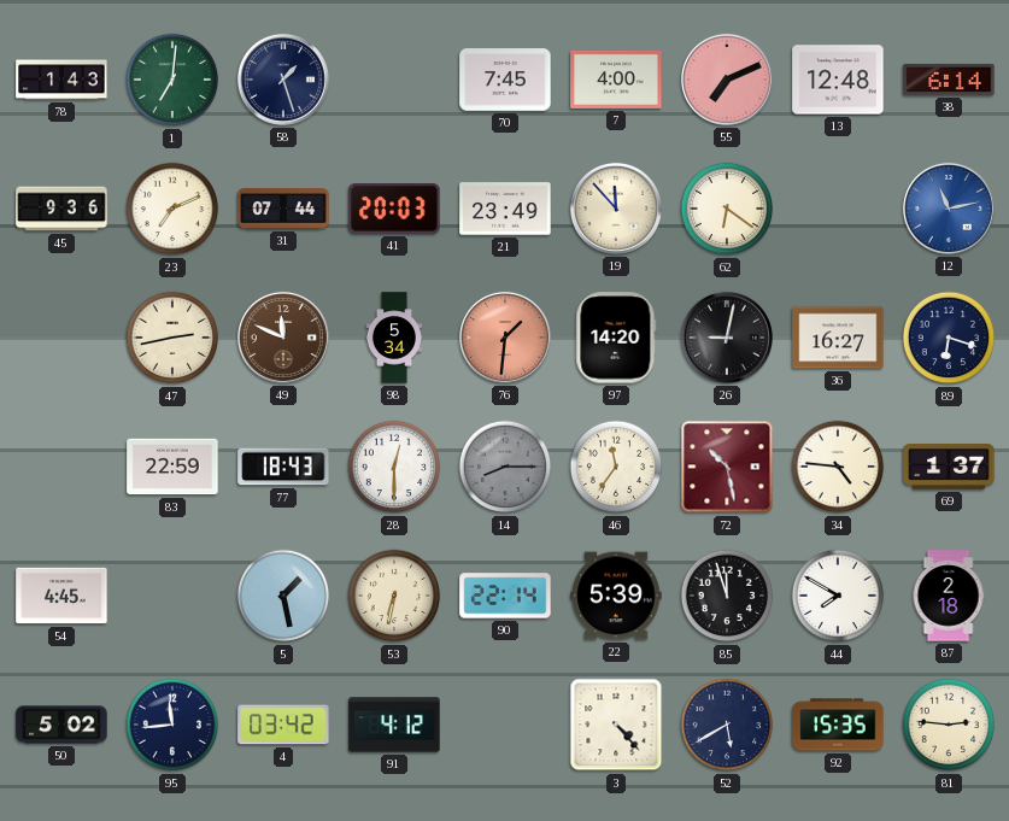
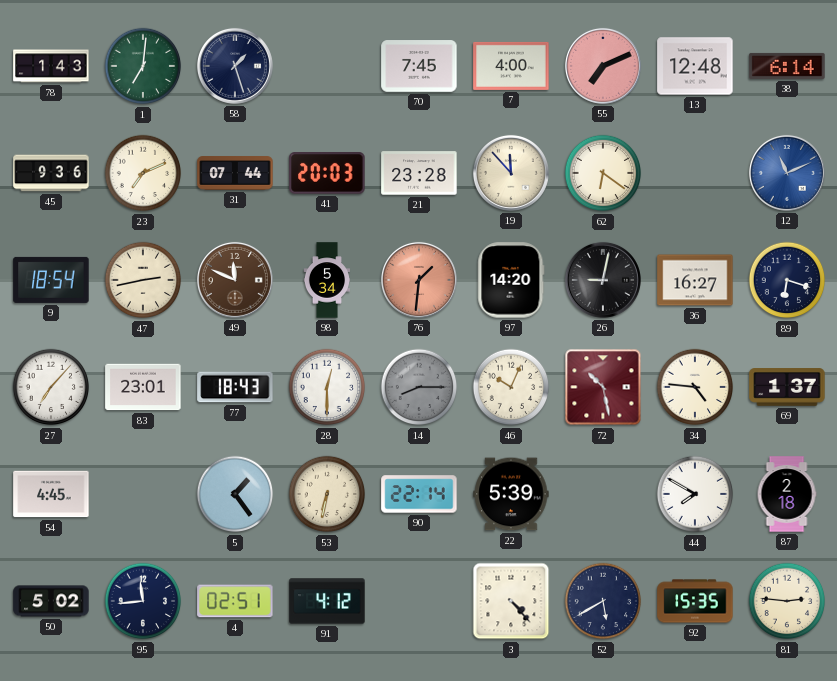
21: 23:49 -> 23:28
12: 11:13 -> 11:11
9: none -> 18:54
27: none -> 7:07
83: 22:59 -> 23:01
46: 11:36 -> 10:04
5: 1:28 -> 1:24
85: 11:57 -> none
4: 03:42 -> 02:51
